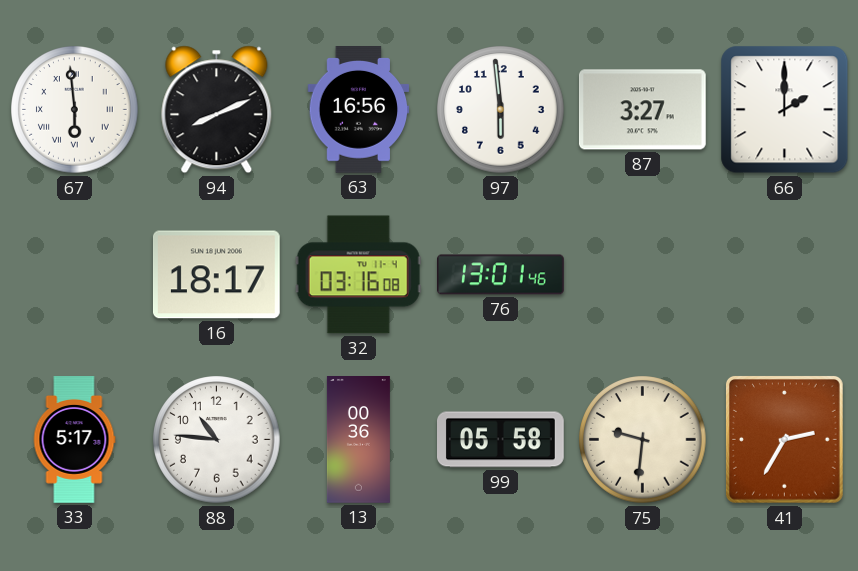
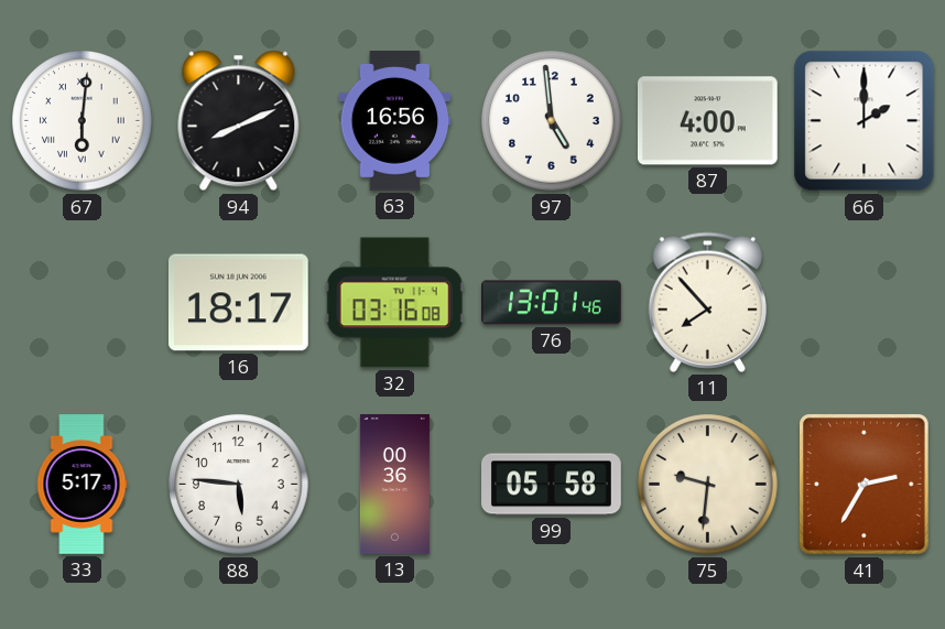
67: 5:59 -> 6:01
97: 5:59 -> 4:59
87: 3:27 -> 4:00
11: none -> 7:53
88: 10:46 -> 5:46
